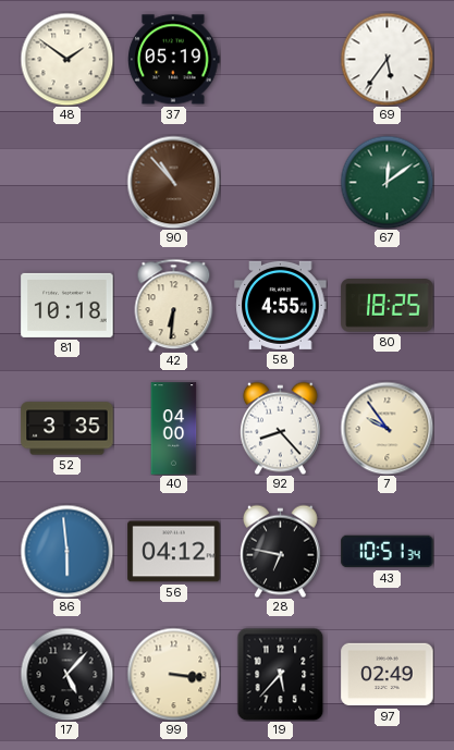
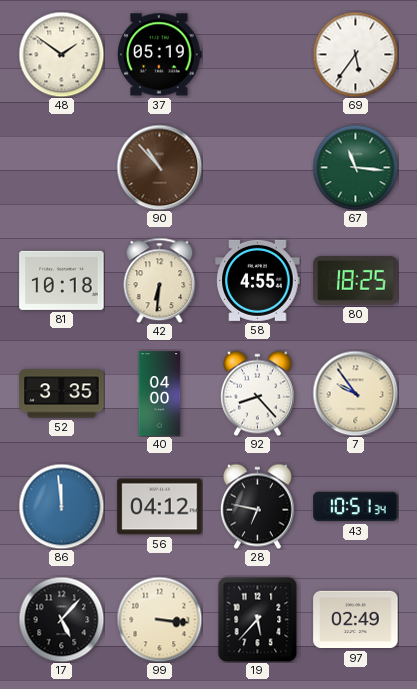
67: 12:09 -> 11:16
86: 5:59 -> 11:59
